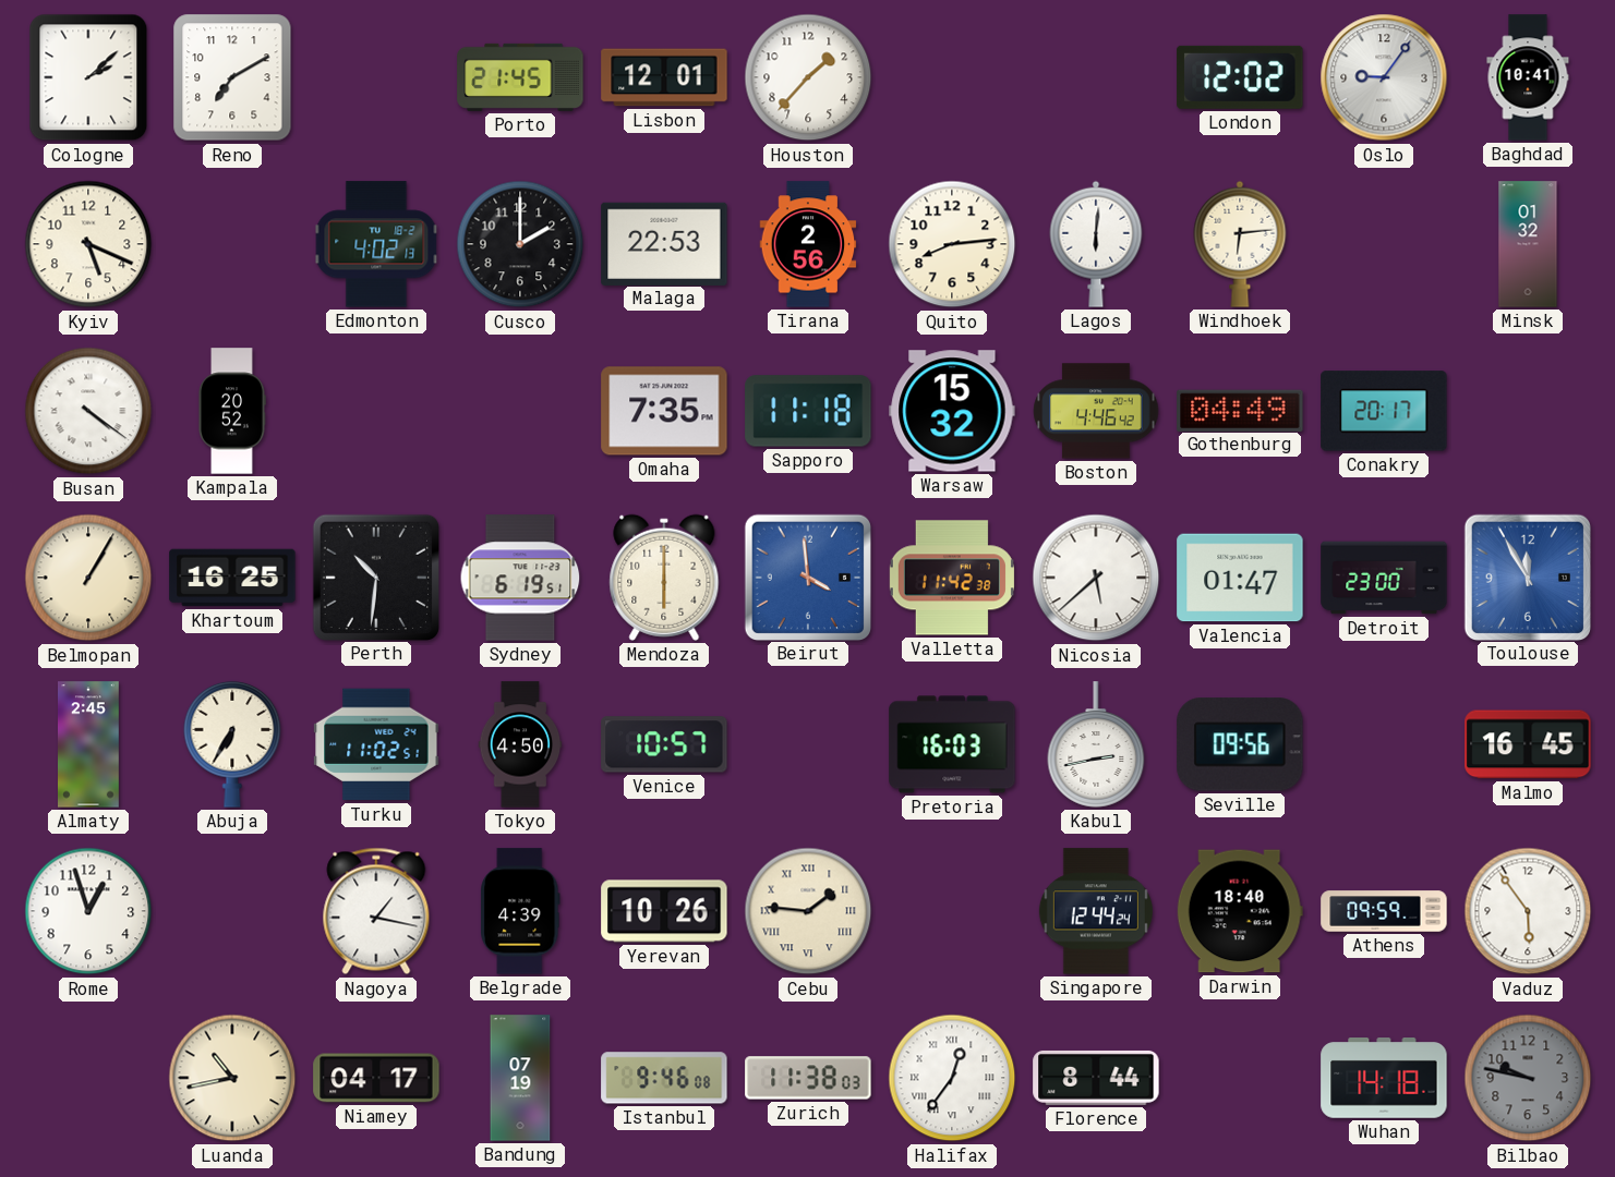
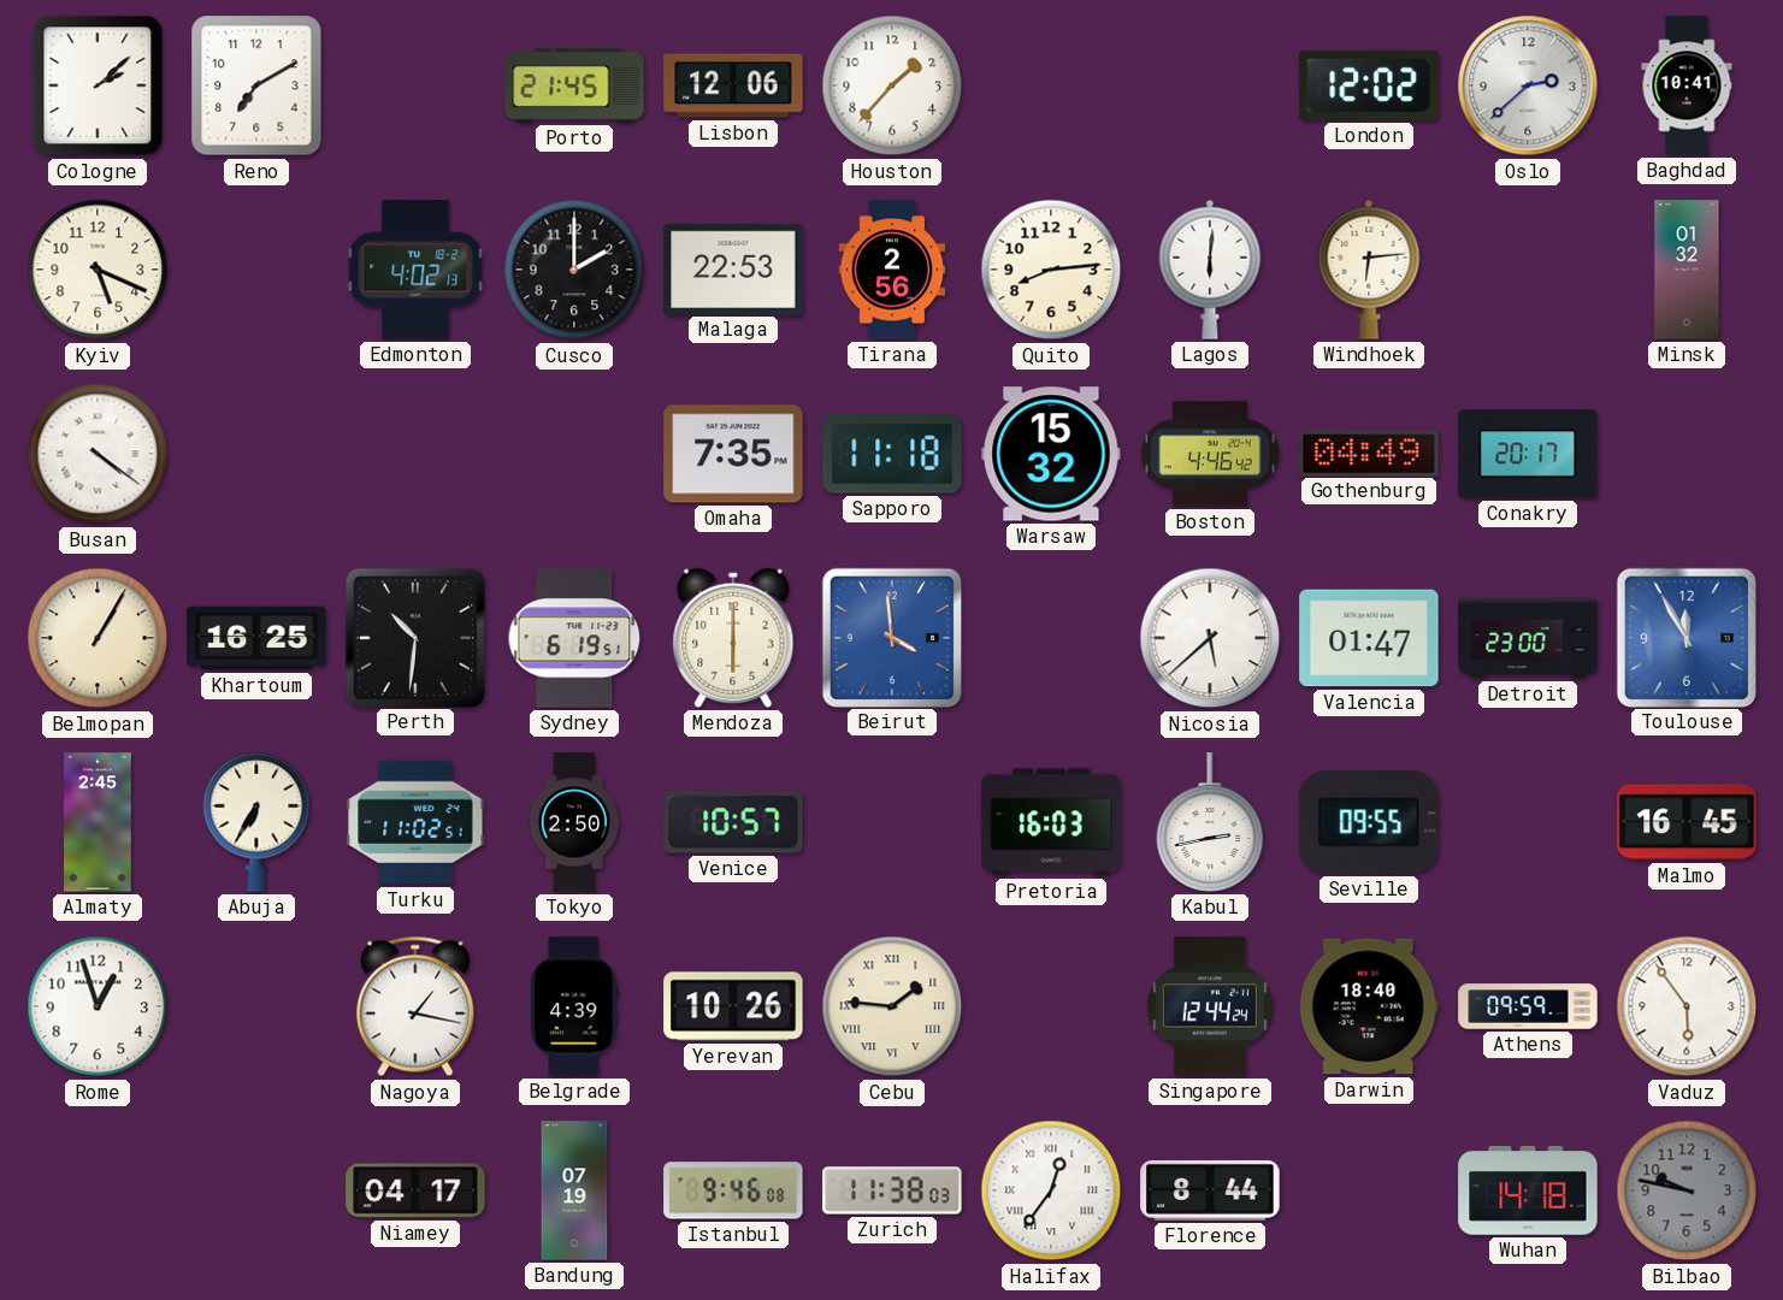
Lisbon: 12:01 -> 12:06
Oslo: 9:06 -> 2:38
Kampala: 20:52 -> none
Valletta: 11:42 -> none
Tokyo: 4:50 -> 2:50
Seville: 09:56 -> 09:55
Luanda: 10:43 -> none
